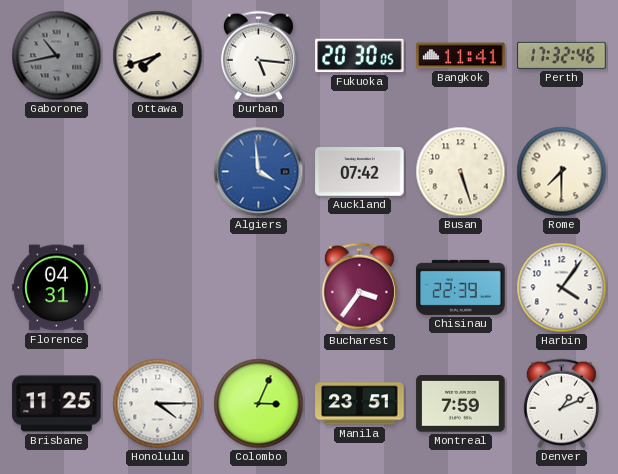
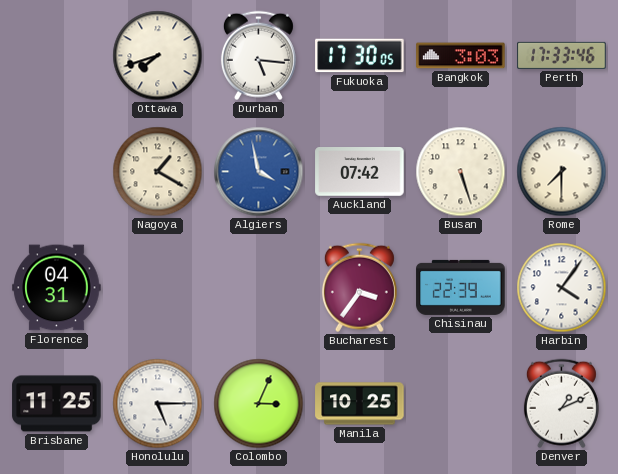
Gaborone: 10:43 -> none
Fukuoka: 20:30 -> 17:30
Bangkok: 11:41 -> 3:03
Perth: 17:32 -> 17:33
Nagoya: none -> 1:20
Algiers: 3:59 -> 3:58
Honolulu: 4:15 -> 5:15
Manila: 23:51 -> 10:25
Montreal: 7:59 -> none
